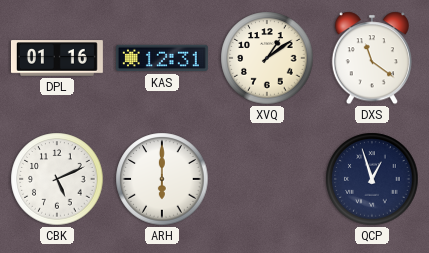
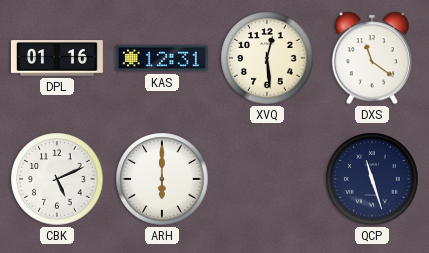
XVQ: 1:09 -> 12:29
QCP: 12:57 -> 11:27
